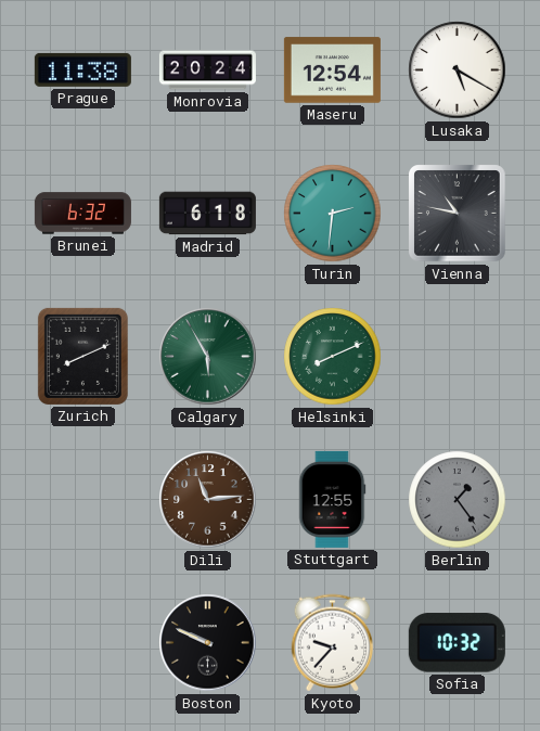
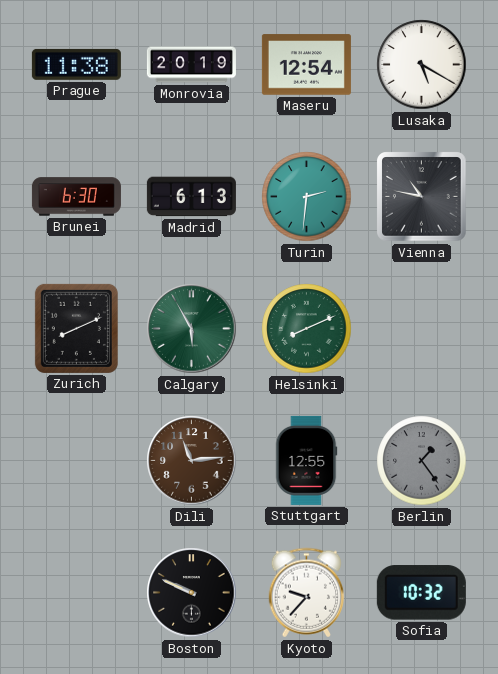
Monrovia: 20:24 -> 20:19
Brunei: 6:32 -> 6:30
Madrid: 6:18 -> 6:13
